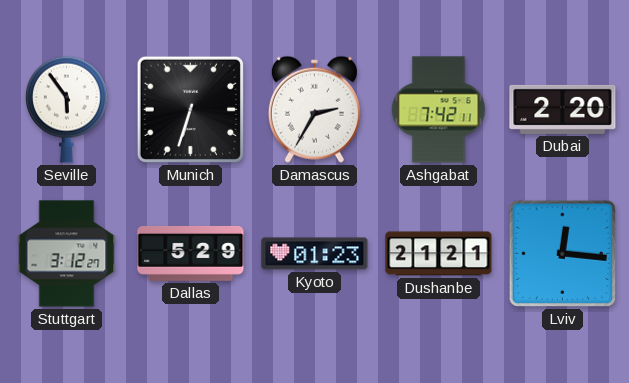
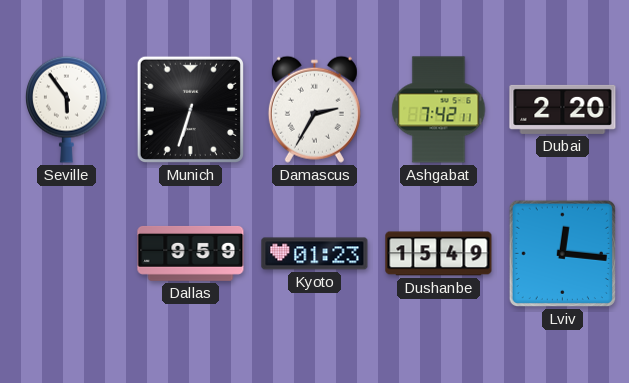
Stuttgart: 3:12 -> none
Dallas: 5:29 -> 9:59
Dushanbe: 21:21 -> 15:49
